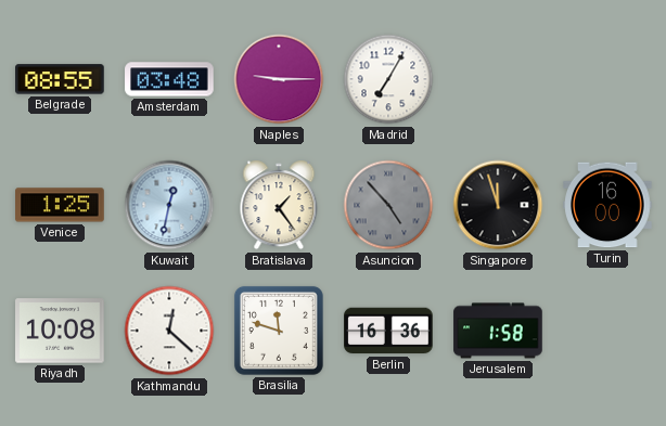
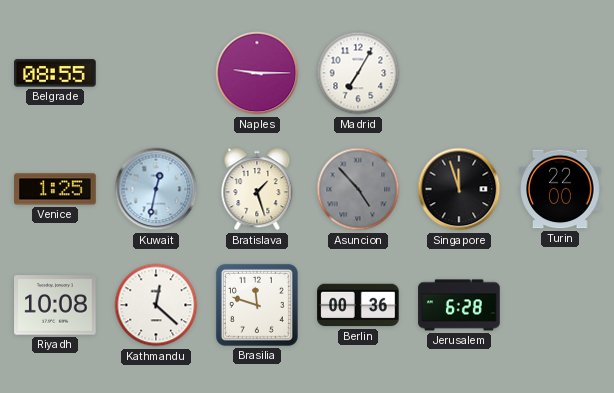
Amsterdam: 03:48 -> none
Bratislava: 1:24 -> 1:27
Turin: 16:00 -> 22:00
Berlin: 16:36 -> 00:36
Jerusalem: 1:58 -> 6:28
